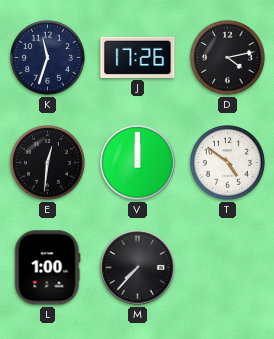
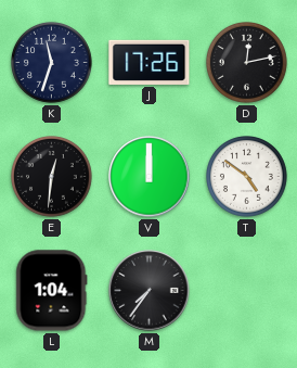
D: 4:13 -> 12:13
L: 1:00 -> 1:04
M: 7:37 -> 7:36
